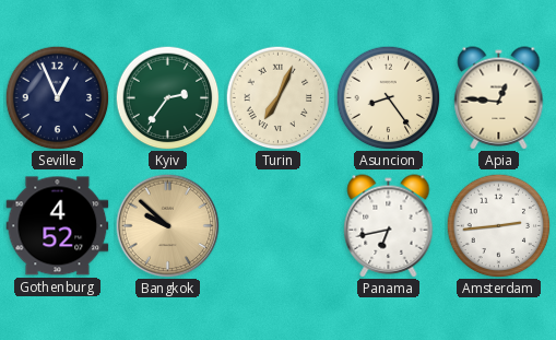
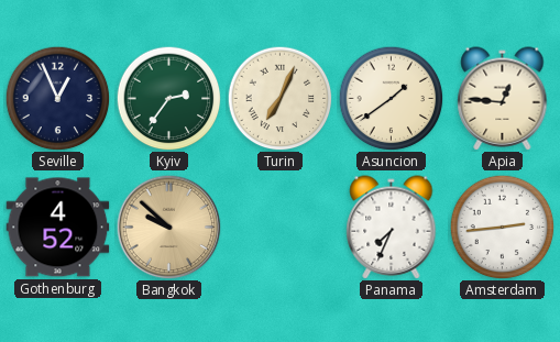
Asuncion: 8:24 -> 1:39
Panama: 6:43 -> 7:34
